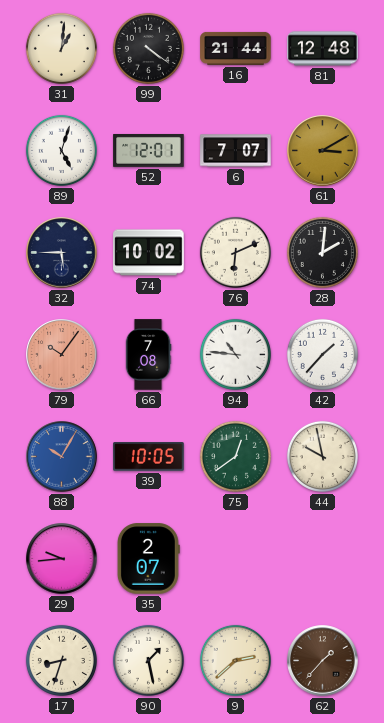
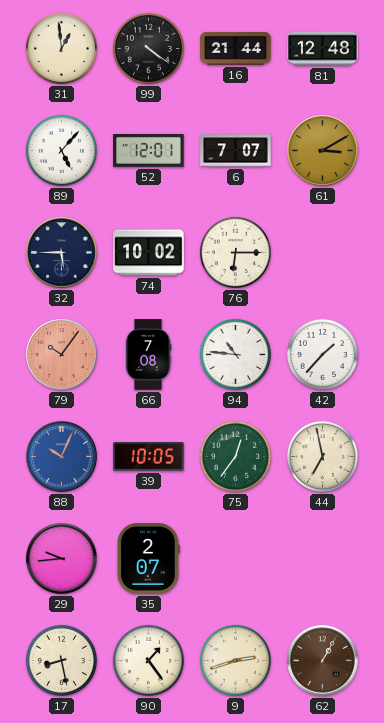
31: 1:01 -> 12:59
89: 5:03 -> 5:07
76: 6:11 -> 6:15
28: 2:01 -> none
88: 10:05 -> 10:04
75: 12:39 -> 12:36
44: 9:58 -> 6:58
17: 8:33 -> 8:28
90: 1:28 -> 1:24
9: 2:38 -> 2:42
62: 1:37 -> 1:05
